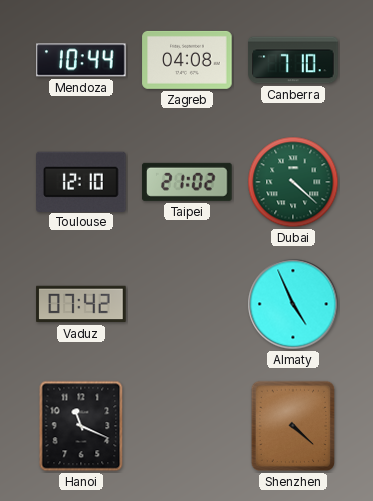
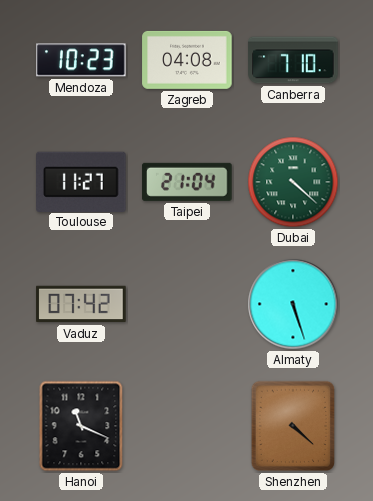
Mendoza: 10:44 -> 10:23
Toulouse: 12:10 -> 11:27
Taipei: 21:02 -> 21:04
Almaty: 4:56 -> 5:27
